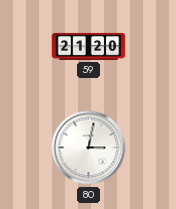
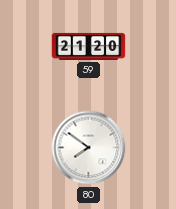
80: 3:02 -> 7:51
